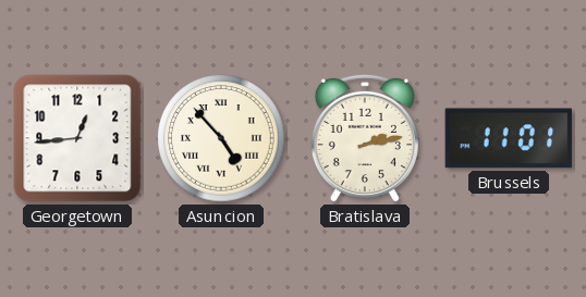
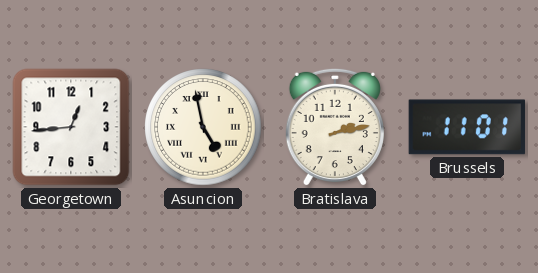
Asuncion: 4:53 -> 4:58
